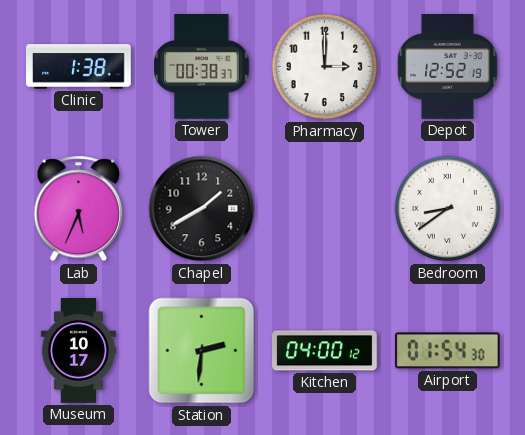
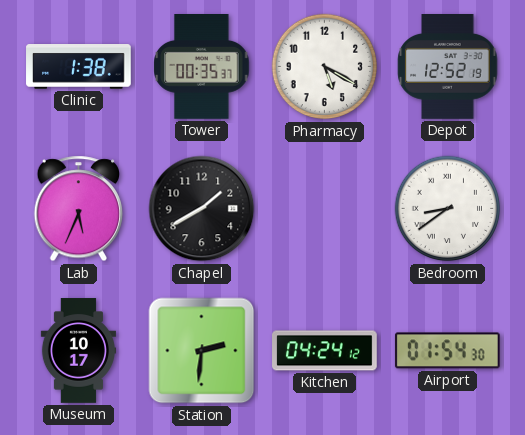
Tower: 00:38 -> 00:35
Pharmacy: 3:00 -> 5:20
Kitchen: 04:00 -> 04:24
